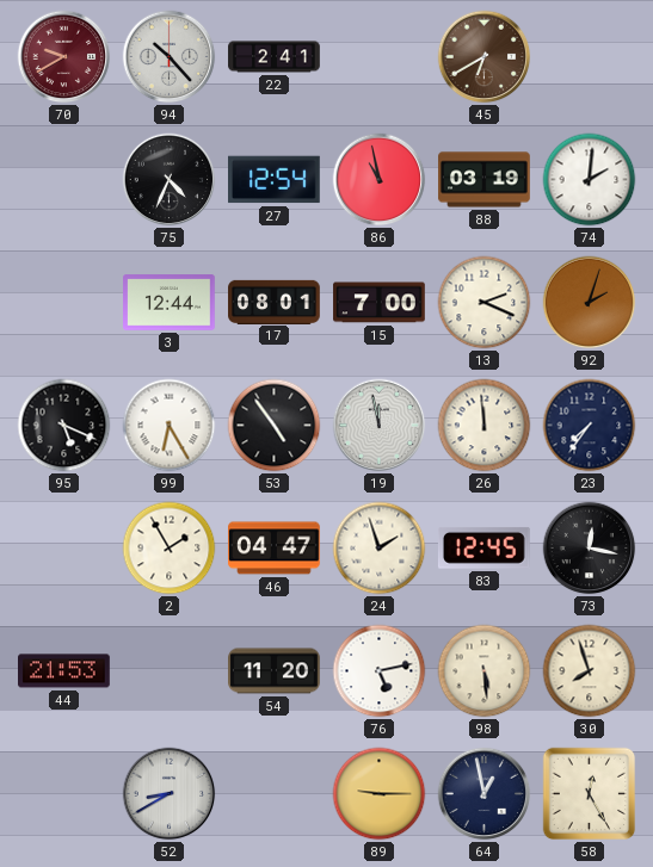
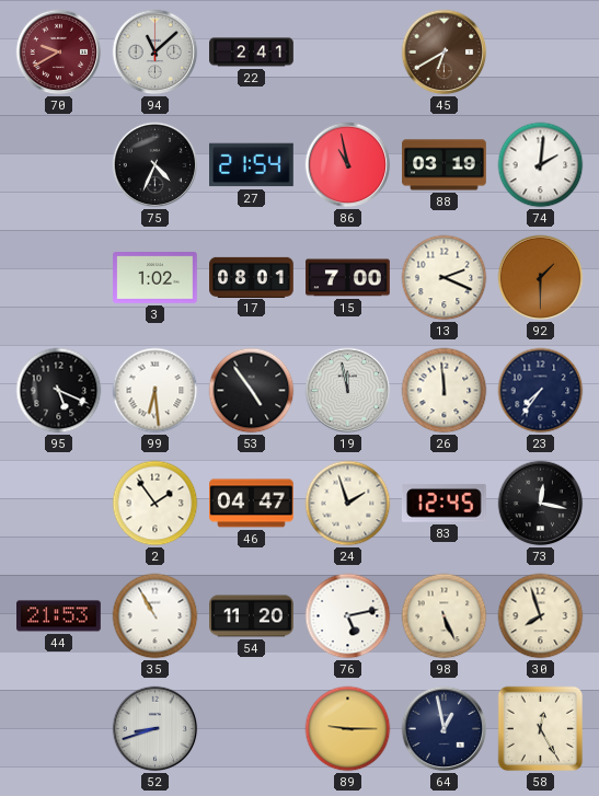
94: 10:23 -> 11:08
27: 12:54 -> 21:54
3: 12:44 -> 1:02
92: 2:03 -> 1:30
99: 6:25 -> 6:29
2: 1:55 -> 1:54
35: none -> 10:55
98: 5:29 -> 5:26
52: 8:40 -> 8:42
